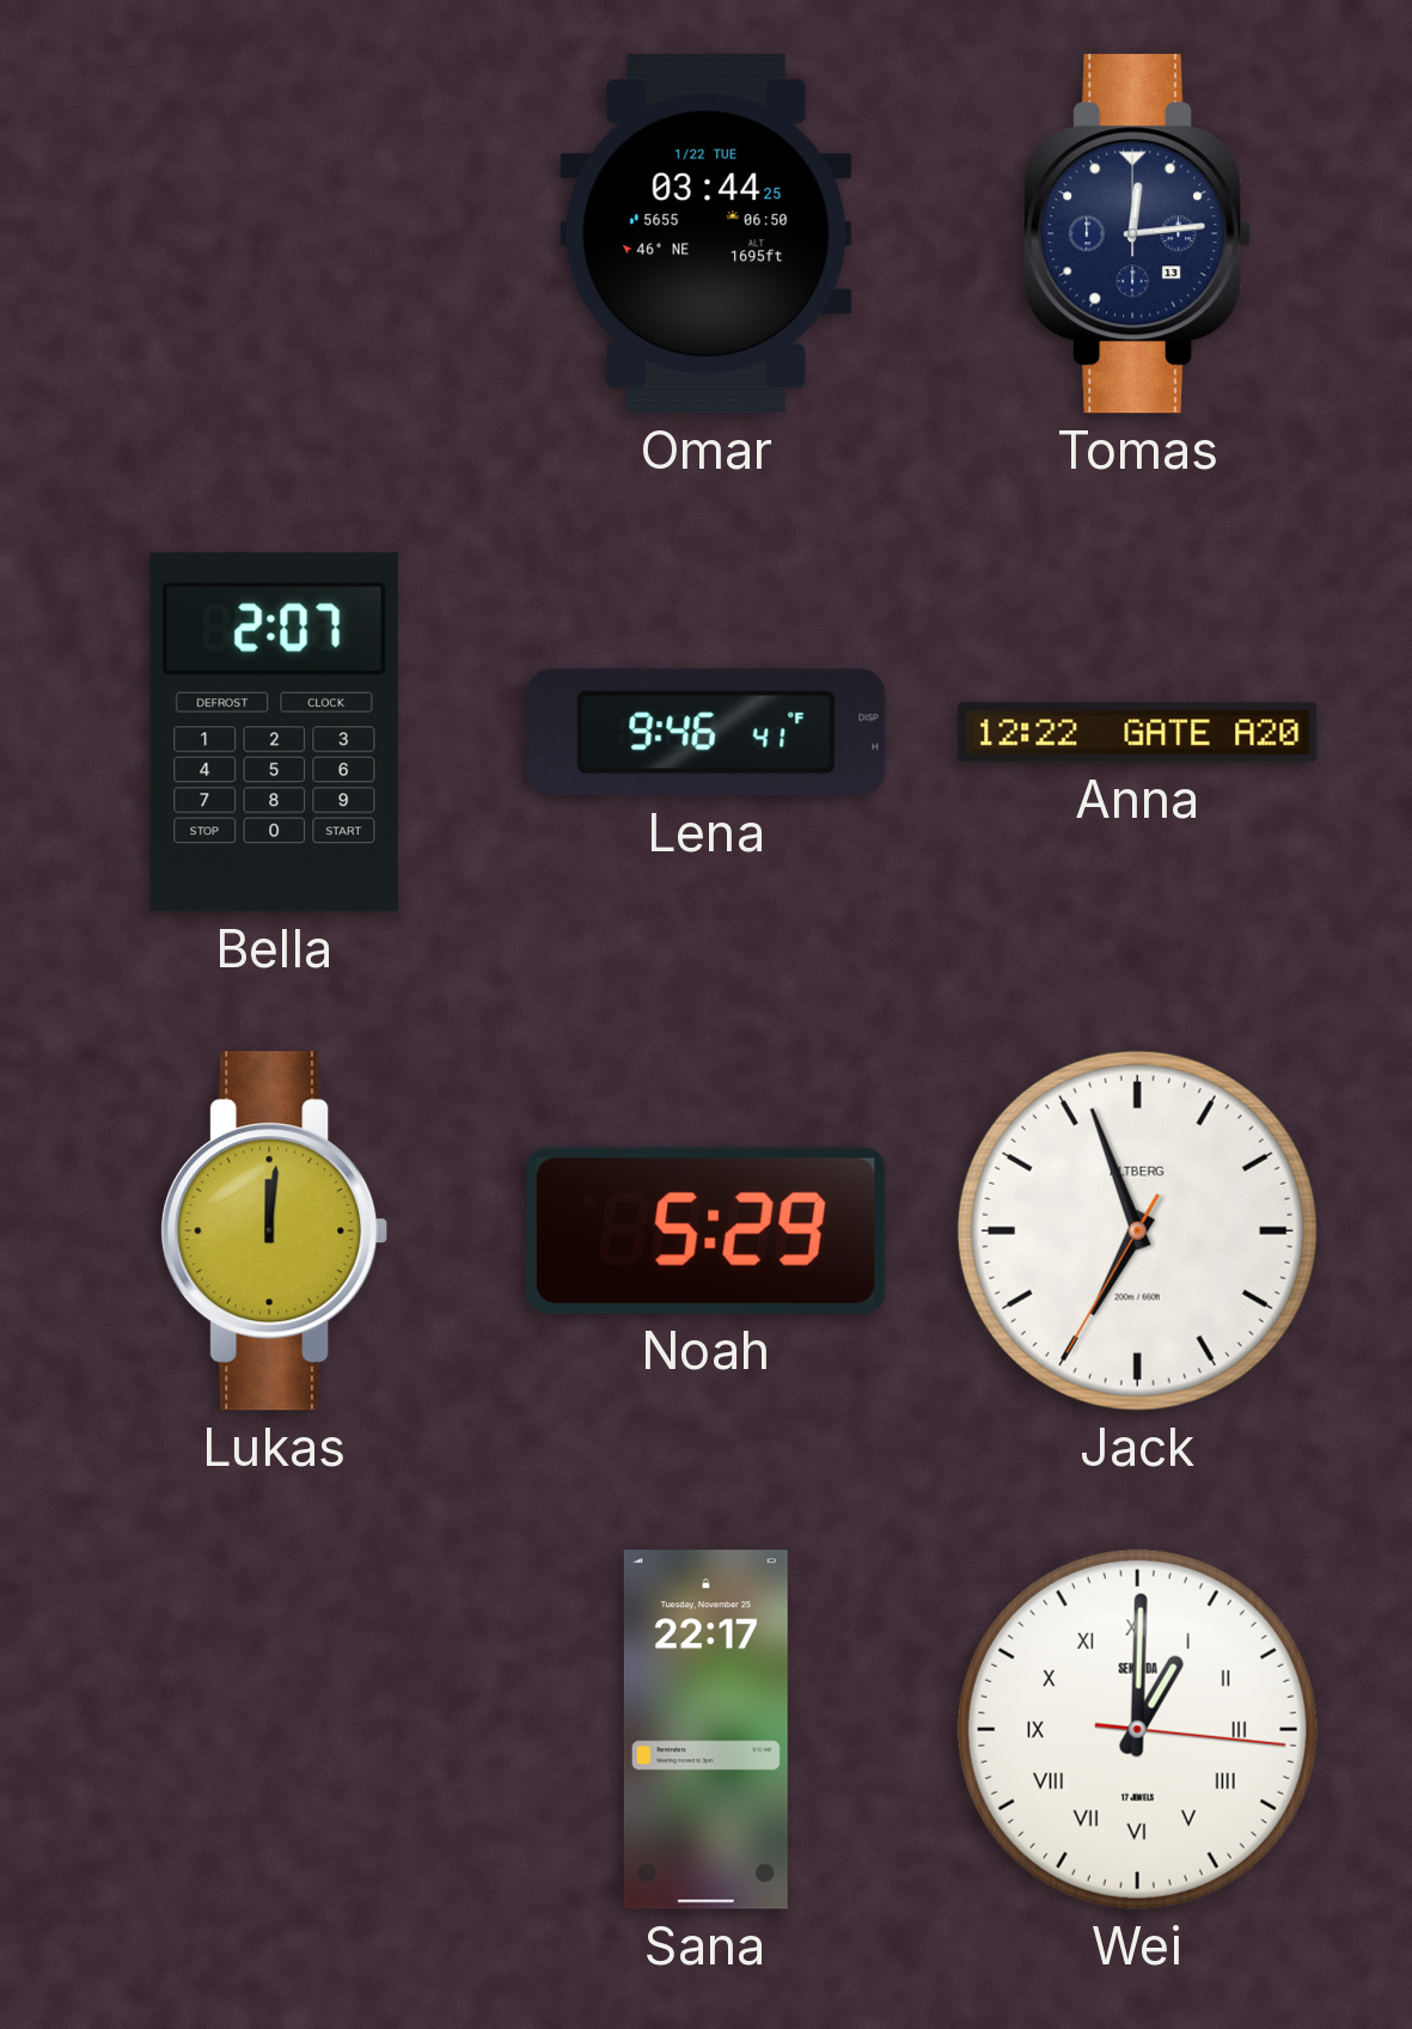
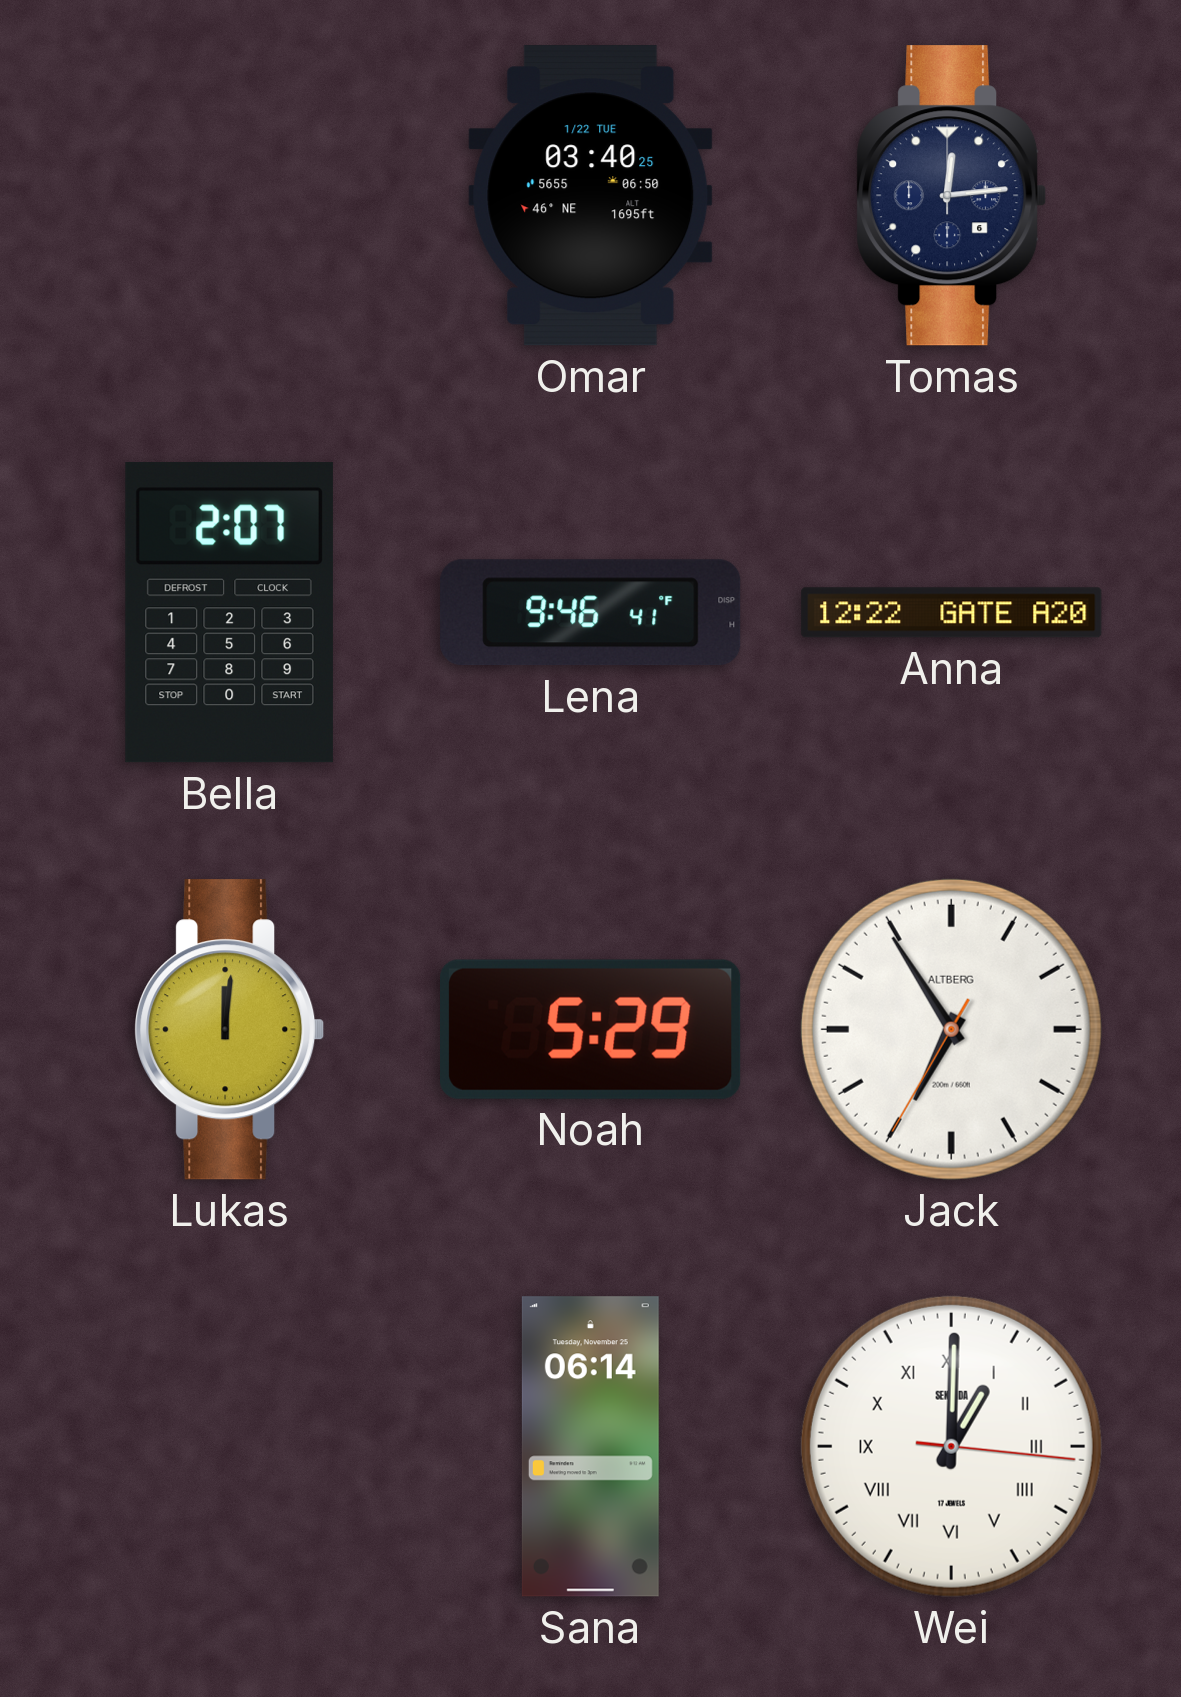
Omar: 03:44 -> 03:40
Tomas date: 13 -> 6
Jack: 6:56 -> 6:54
Sana: 22:17 -> 06:14
